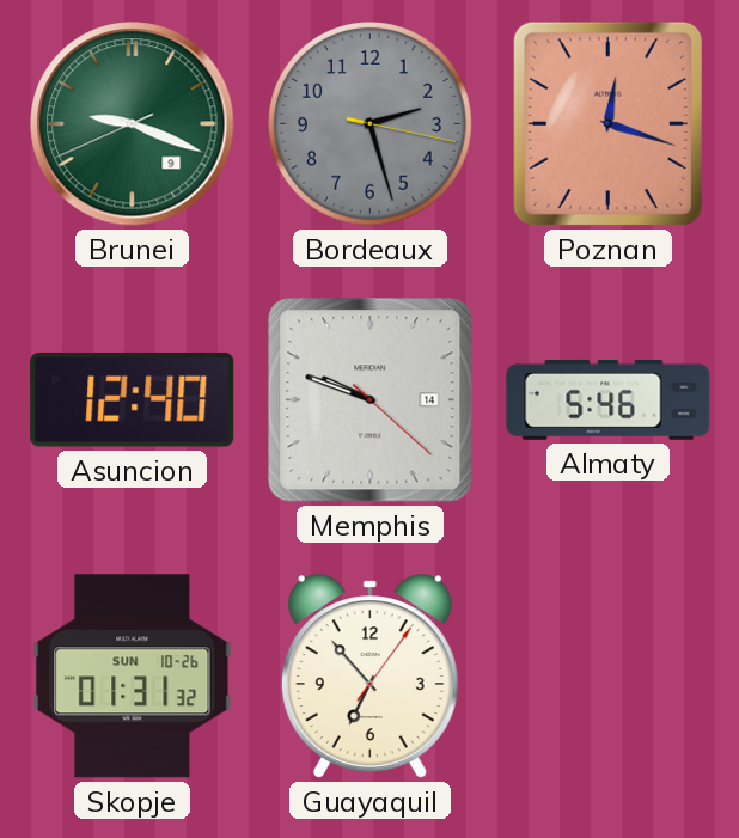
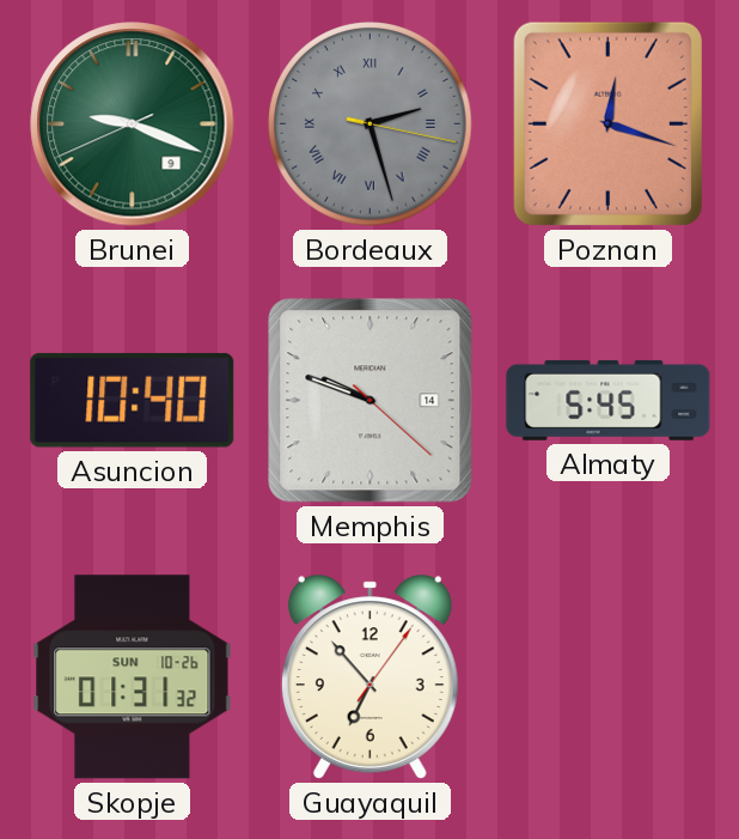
Bordeaux numerals: Arabic -> Roman
Asuncion: 12:40 -> 10:40
Almaty: 5:46 -> 5:45
